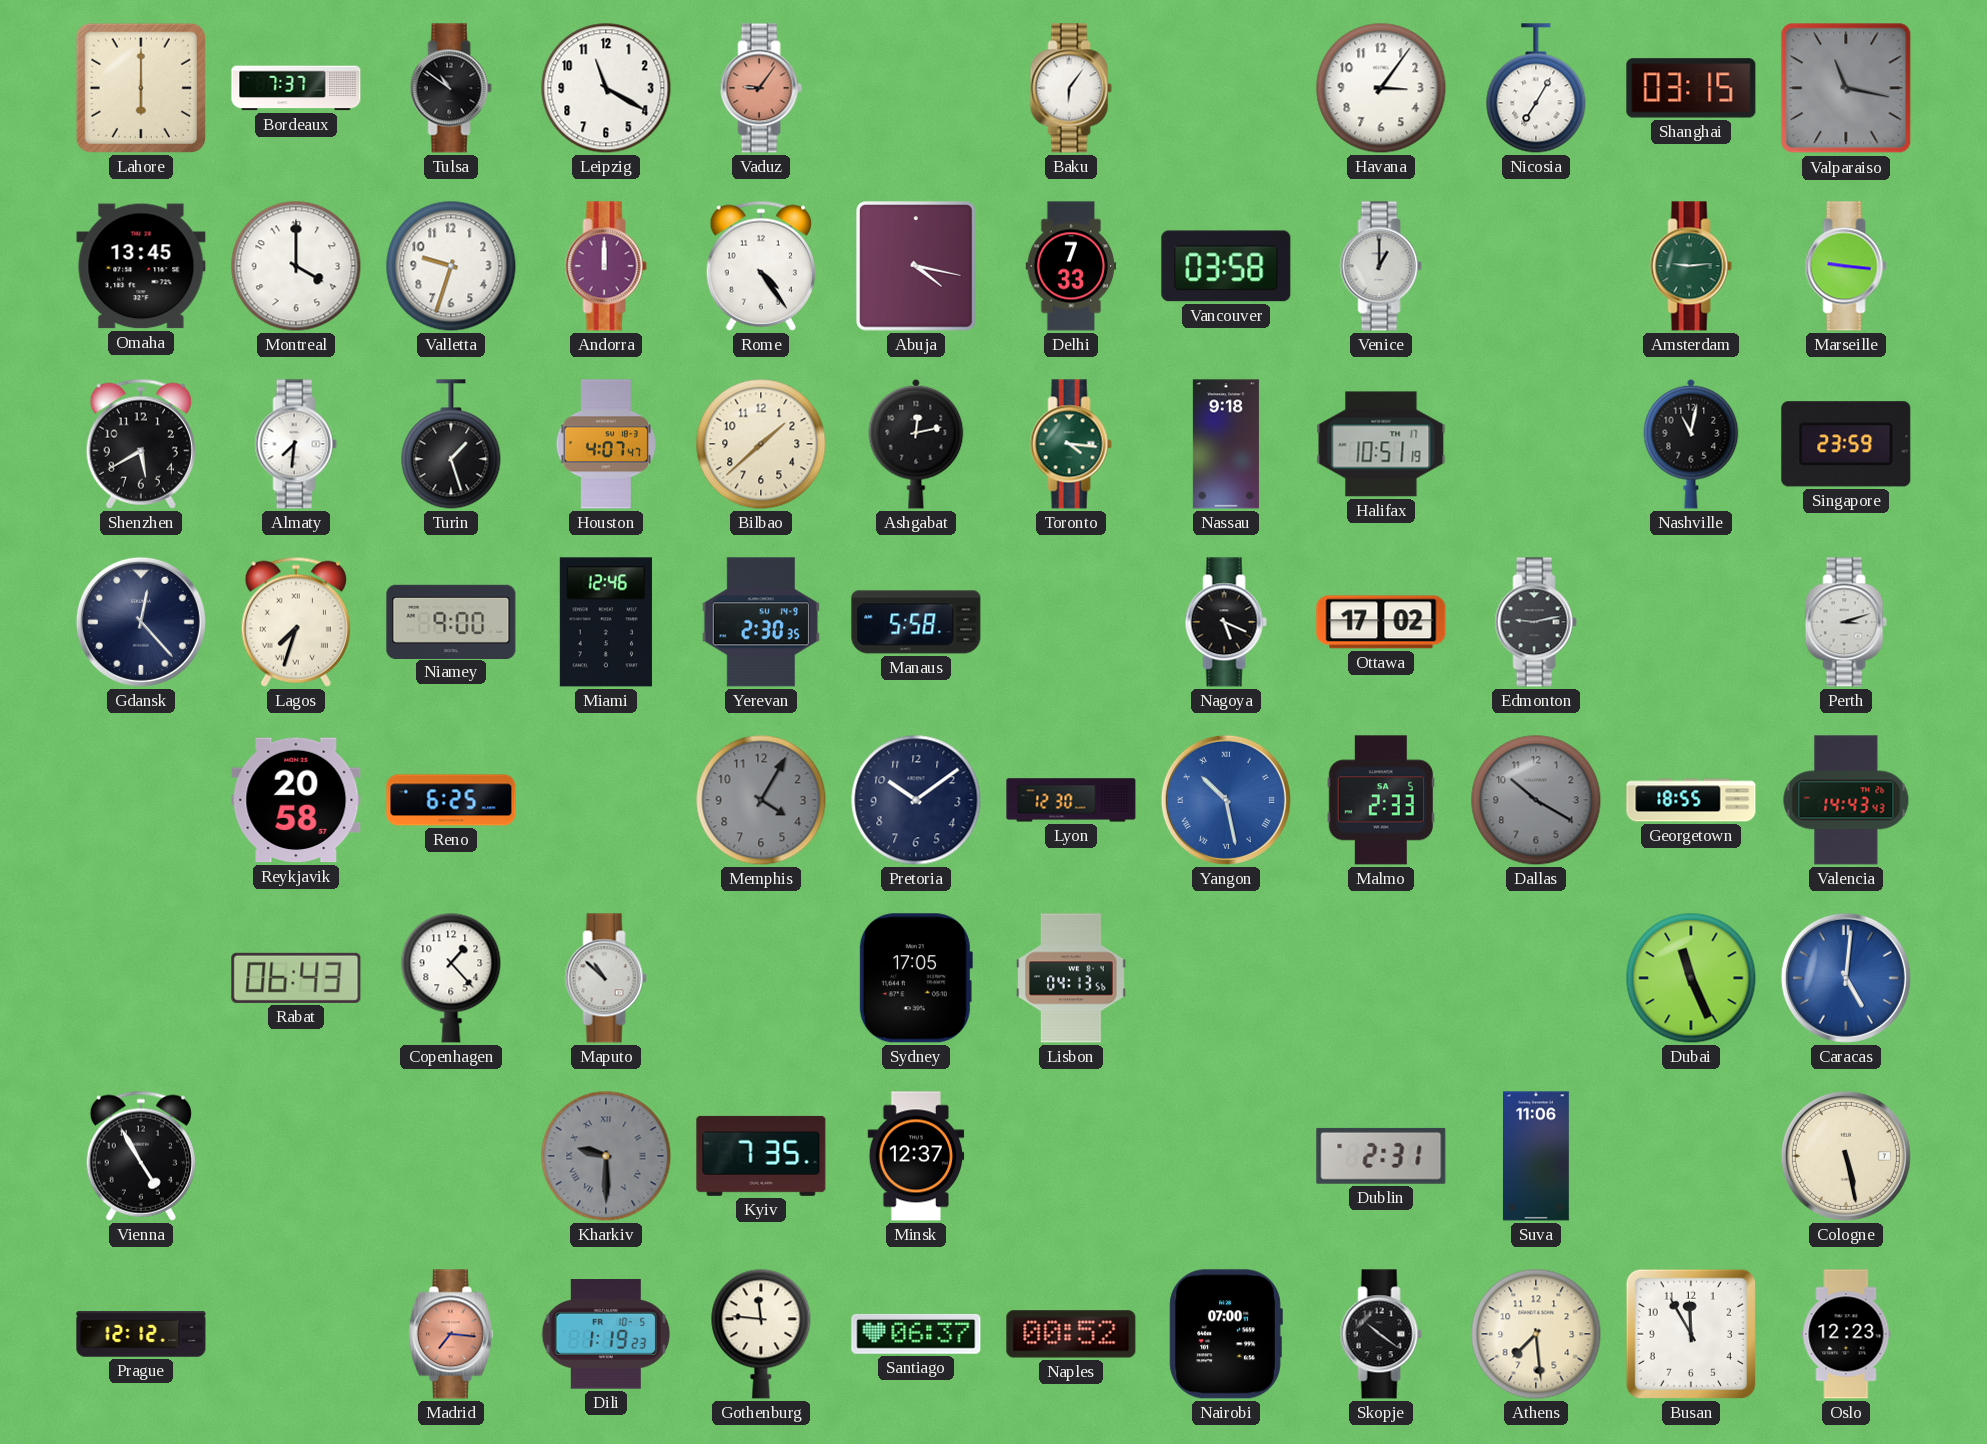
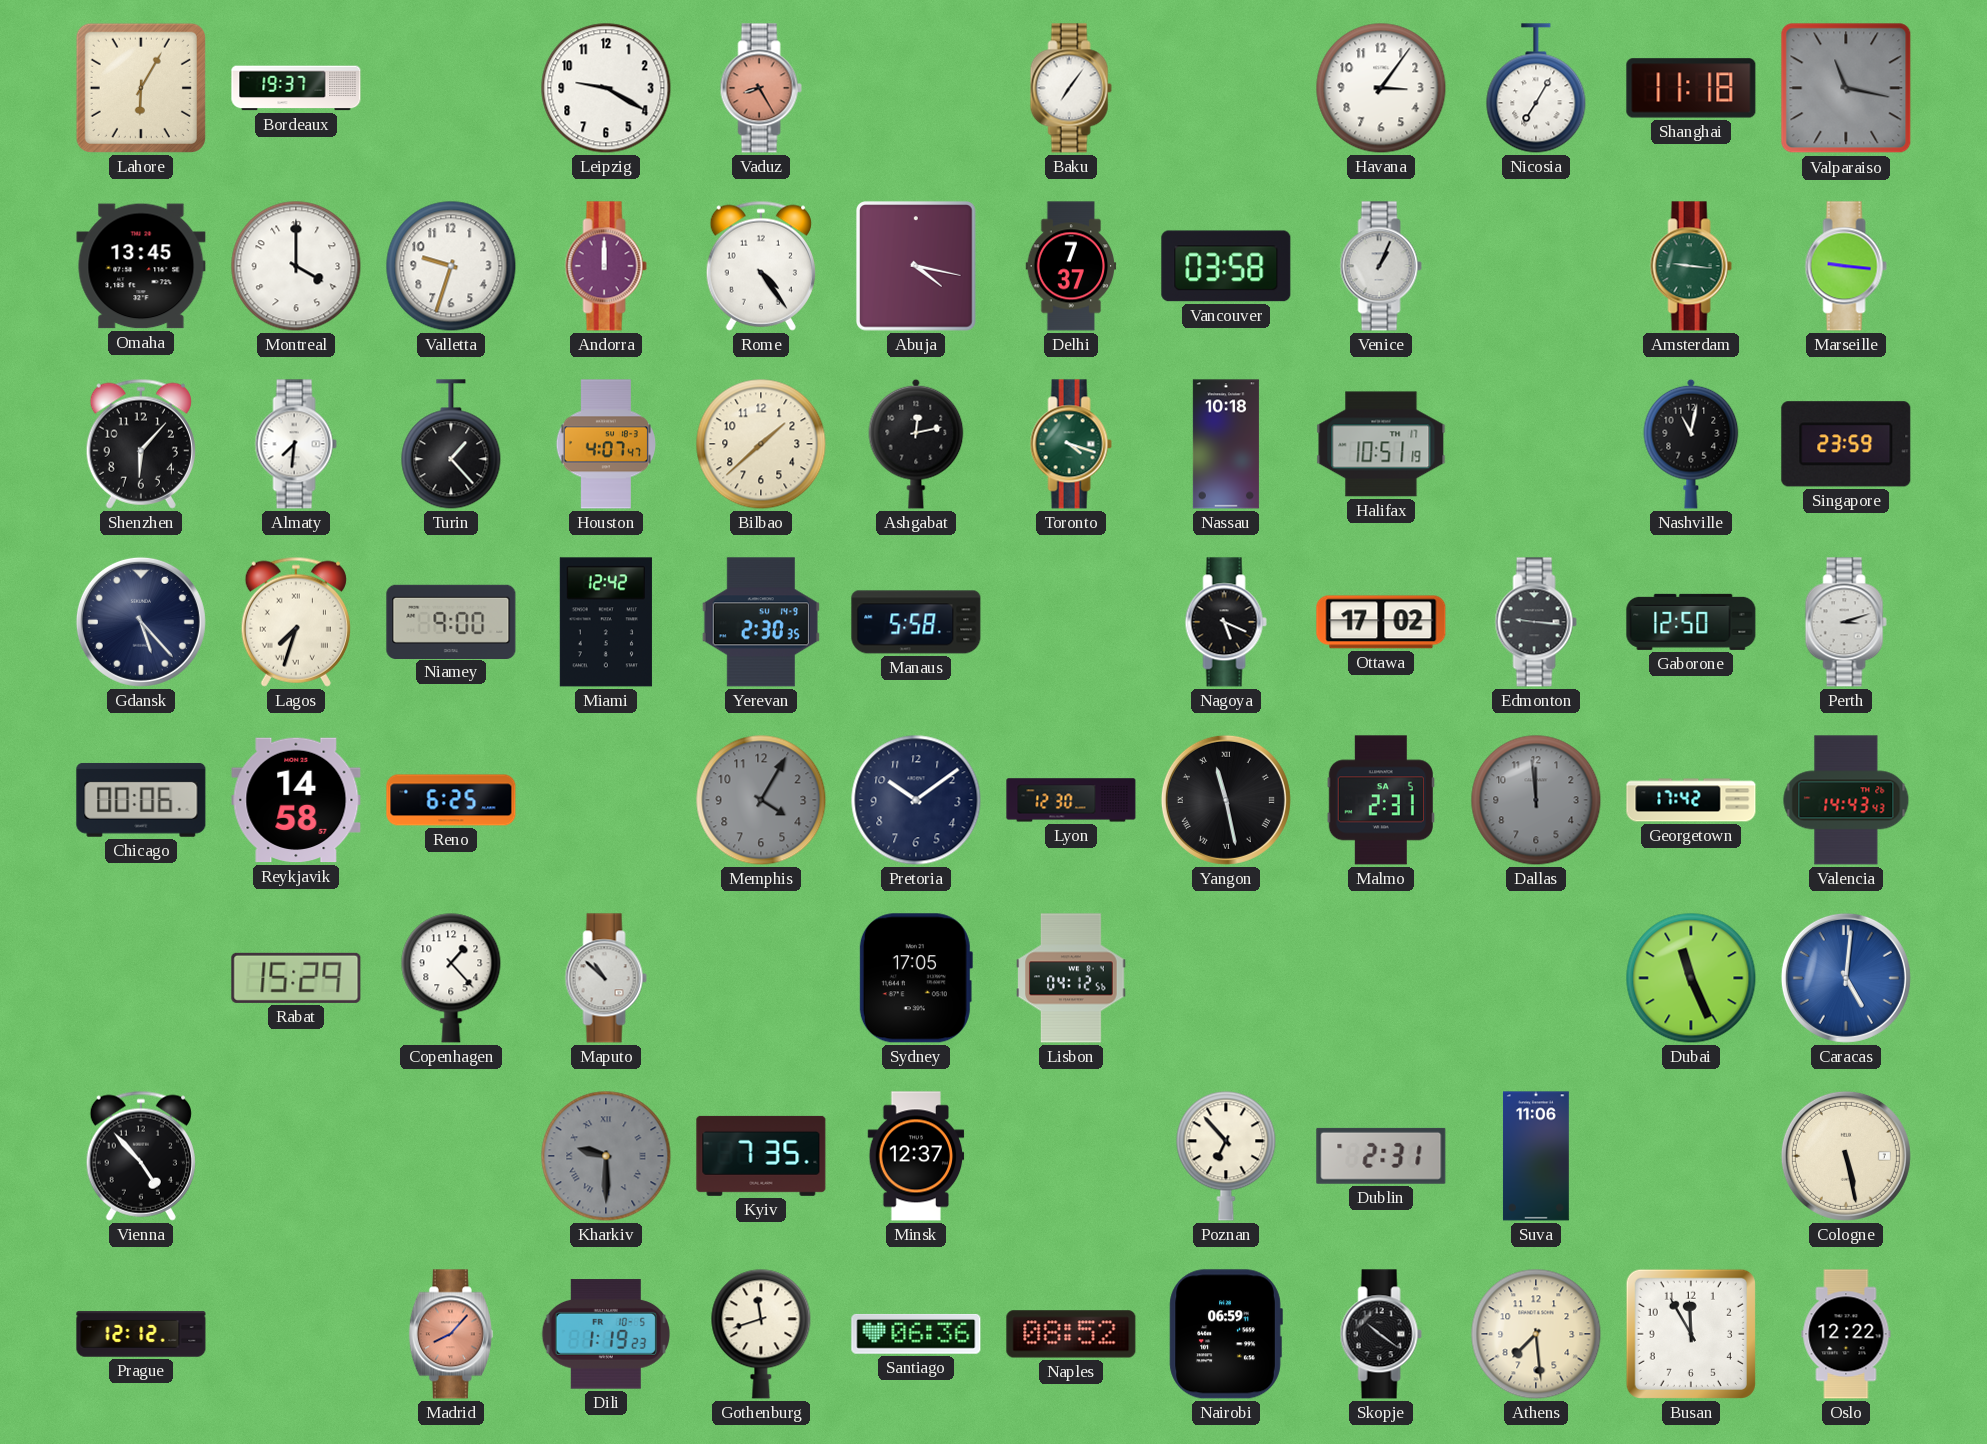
Lahore: 6:00 -> 6:05
Bordeaux: 7:37 -> 19:37
Tulsa: 10:51 -> none
Leipzig: 11:20 -> 9:20
Vaduz: 9:06 -> 8:25
Baku: 6:06 -> 7:06
Shanghai: 03:15 -> 11:18
Delhi: 7:33 -> 7:37
Venice: 1:00 -> 1:04
Amsterdam: 9:14 -> 9:16
Shenzhen: 5:40 -> 6:07
Turin: 1:27 -> 1:23
Toronto: 4:16 -> 4:18
Nassau: 9:18 -> 10:18
Gdansk: 12:23 -> 5:23
Miami: 12:46 -> 12:42
Edmonton: 9:13 -> 9:16
Gaborone: none -> 12:50
Chicago: none -> 00:06
Reykjavik: 20:58 -> 14:58
Yangon: 10:28 -> 11:28
Yangon dial: blue -> black
Malmo: 2:33 -> 2:31
Dallas: 10:20 -> 11:59
Georgetown: 18:55 -> 17:42
Rabat: 06:43 -> 15:29
Lisbon: 04:13 -> 04:12
Vienna: 4:55 -> 4:53
Poznan: none -> 6:53
Madrid: 7:16 -> 8:07
Gothenburg: 11:46 -> 11:42
Santiago: 06:37 -> 06:36
Naples: 00:52 -> 08:52
Nairobi: 07:00 -> 06:59
Oslo: 12:23 -> 12:22
